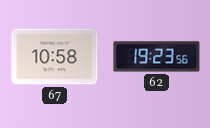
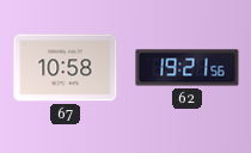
62: 19:23 -> 19:21
